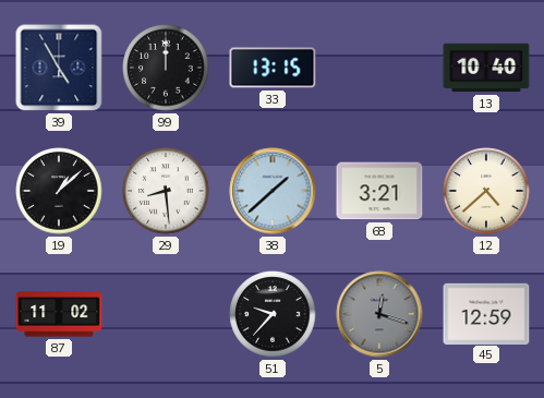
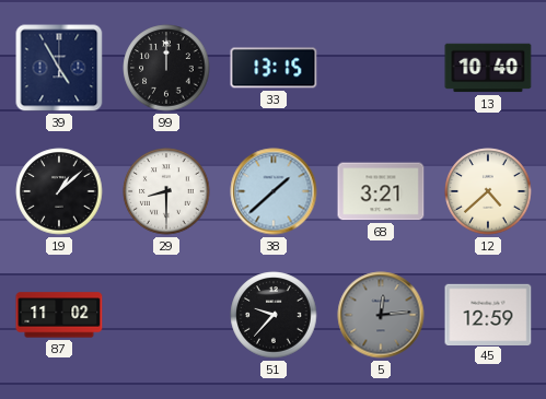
29: 8:29 -> 8:30
5: 12:18 -> 12:14
